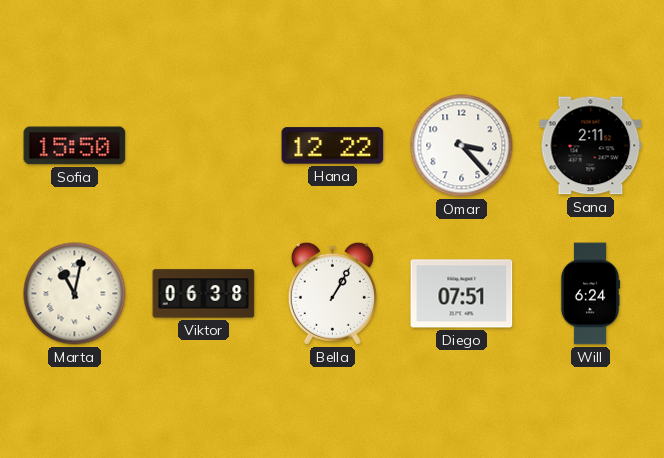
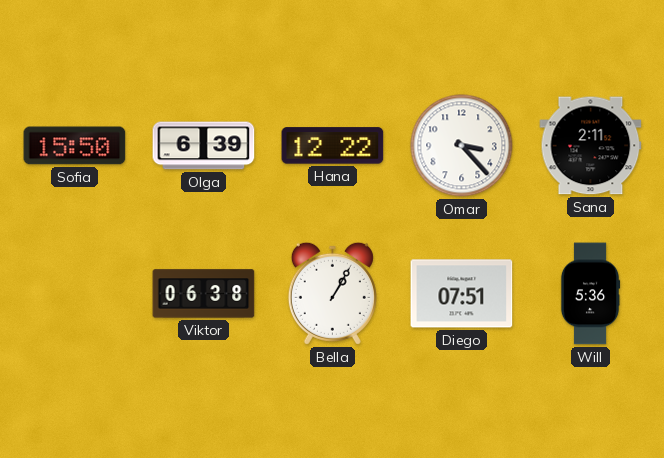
Olga: none -> 6:39
Marta: 11:02 -> none
Will: 6:24 -> 5:36
